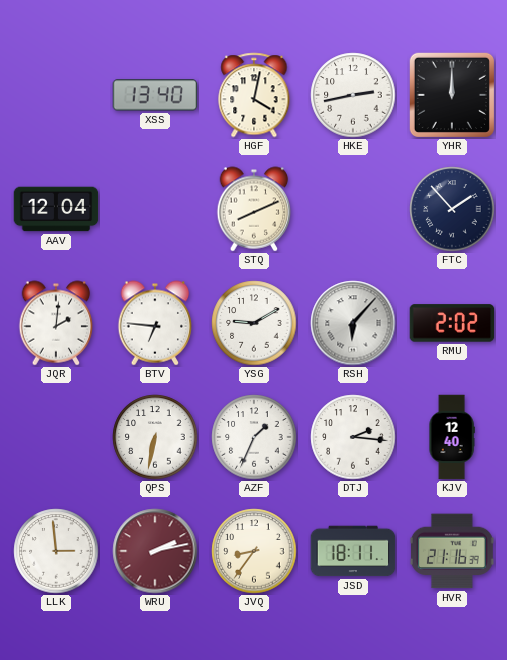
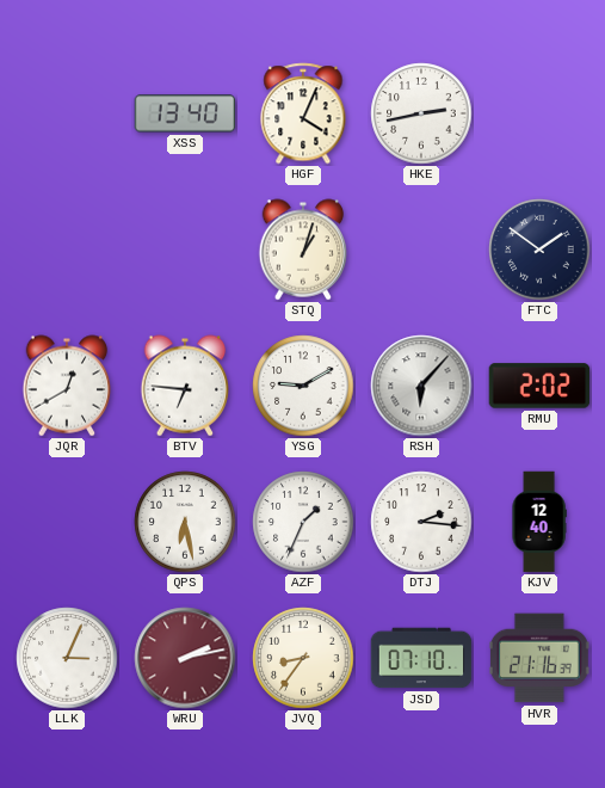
HGF: 4:02 -> 4:04
YHR: 12:00 -> none
AAV: 12:04 -> none
STQ: 8:11 -> 1:03
FTC: 1:53 -> 1:51
JQR: 2:01 -> 12:40
QPS: 6:32 -> 6:28
LLK: 2:59 -> 3:04
JSD: 18:11 -> 07:10
